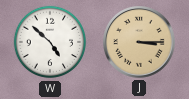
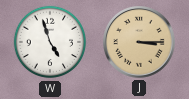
W: 4:52 -> 4:57
